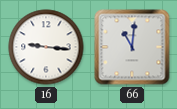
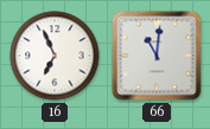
16: 9:16 -> 6:56
